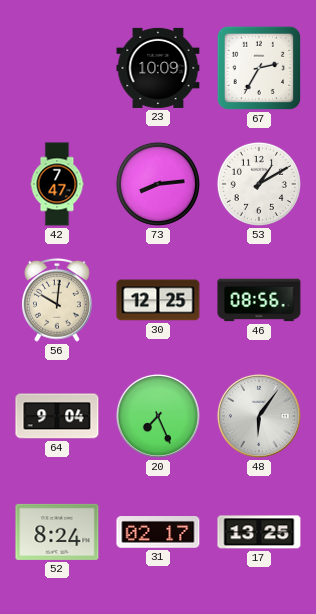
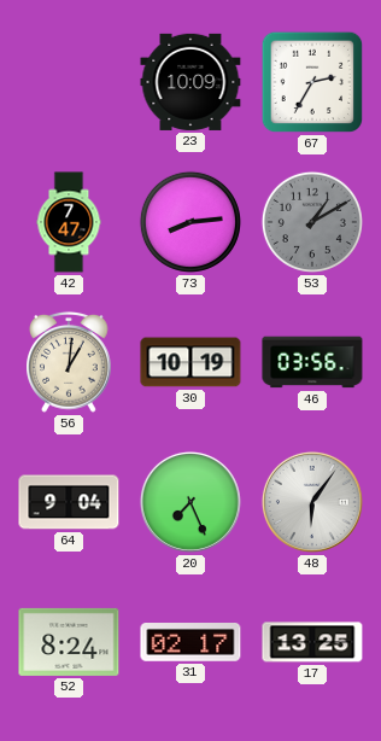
53 dial: white -> grey
56: 10:01 -> 1:01
30: 12:25 -> 10:19
46: 08:56 -> 03:56
